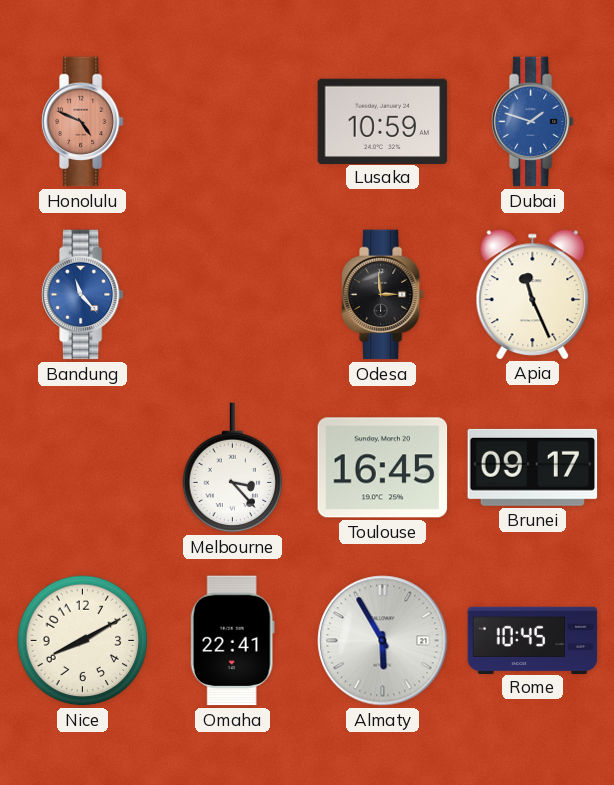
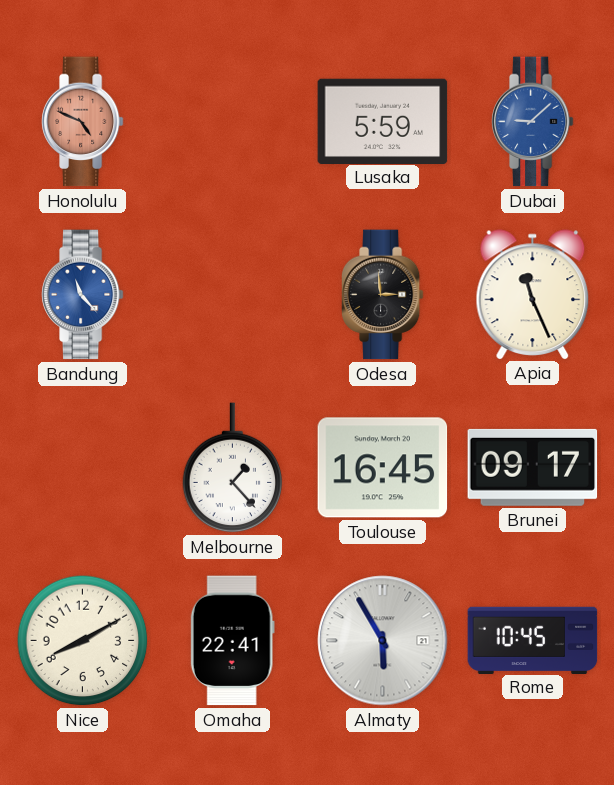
Lusaka: 10:59 -> 5:59
Dubai: 1:48 -> 9:08
Melbourne: 3:23 -> 1:23
